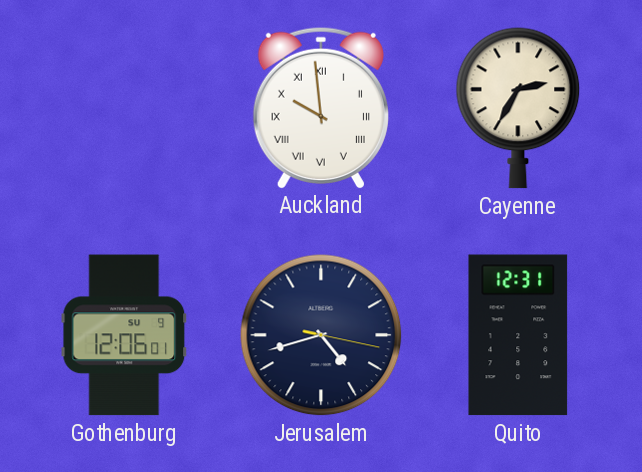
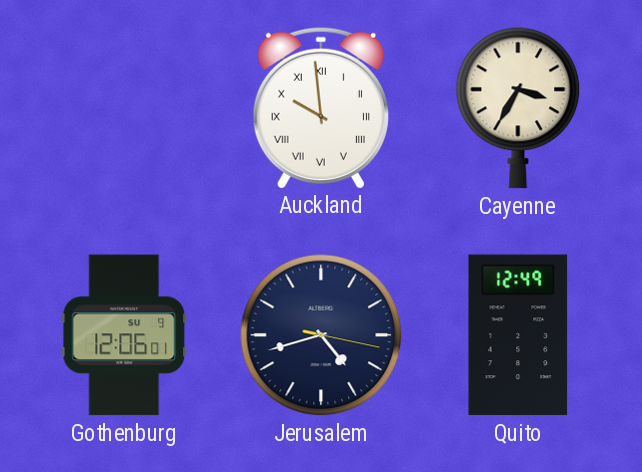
Cayenne: 2:35 -> 3:35
Quito: 12:31 -> 12:49
